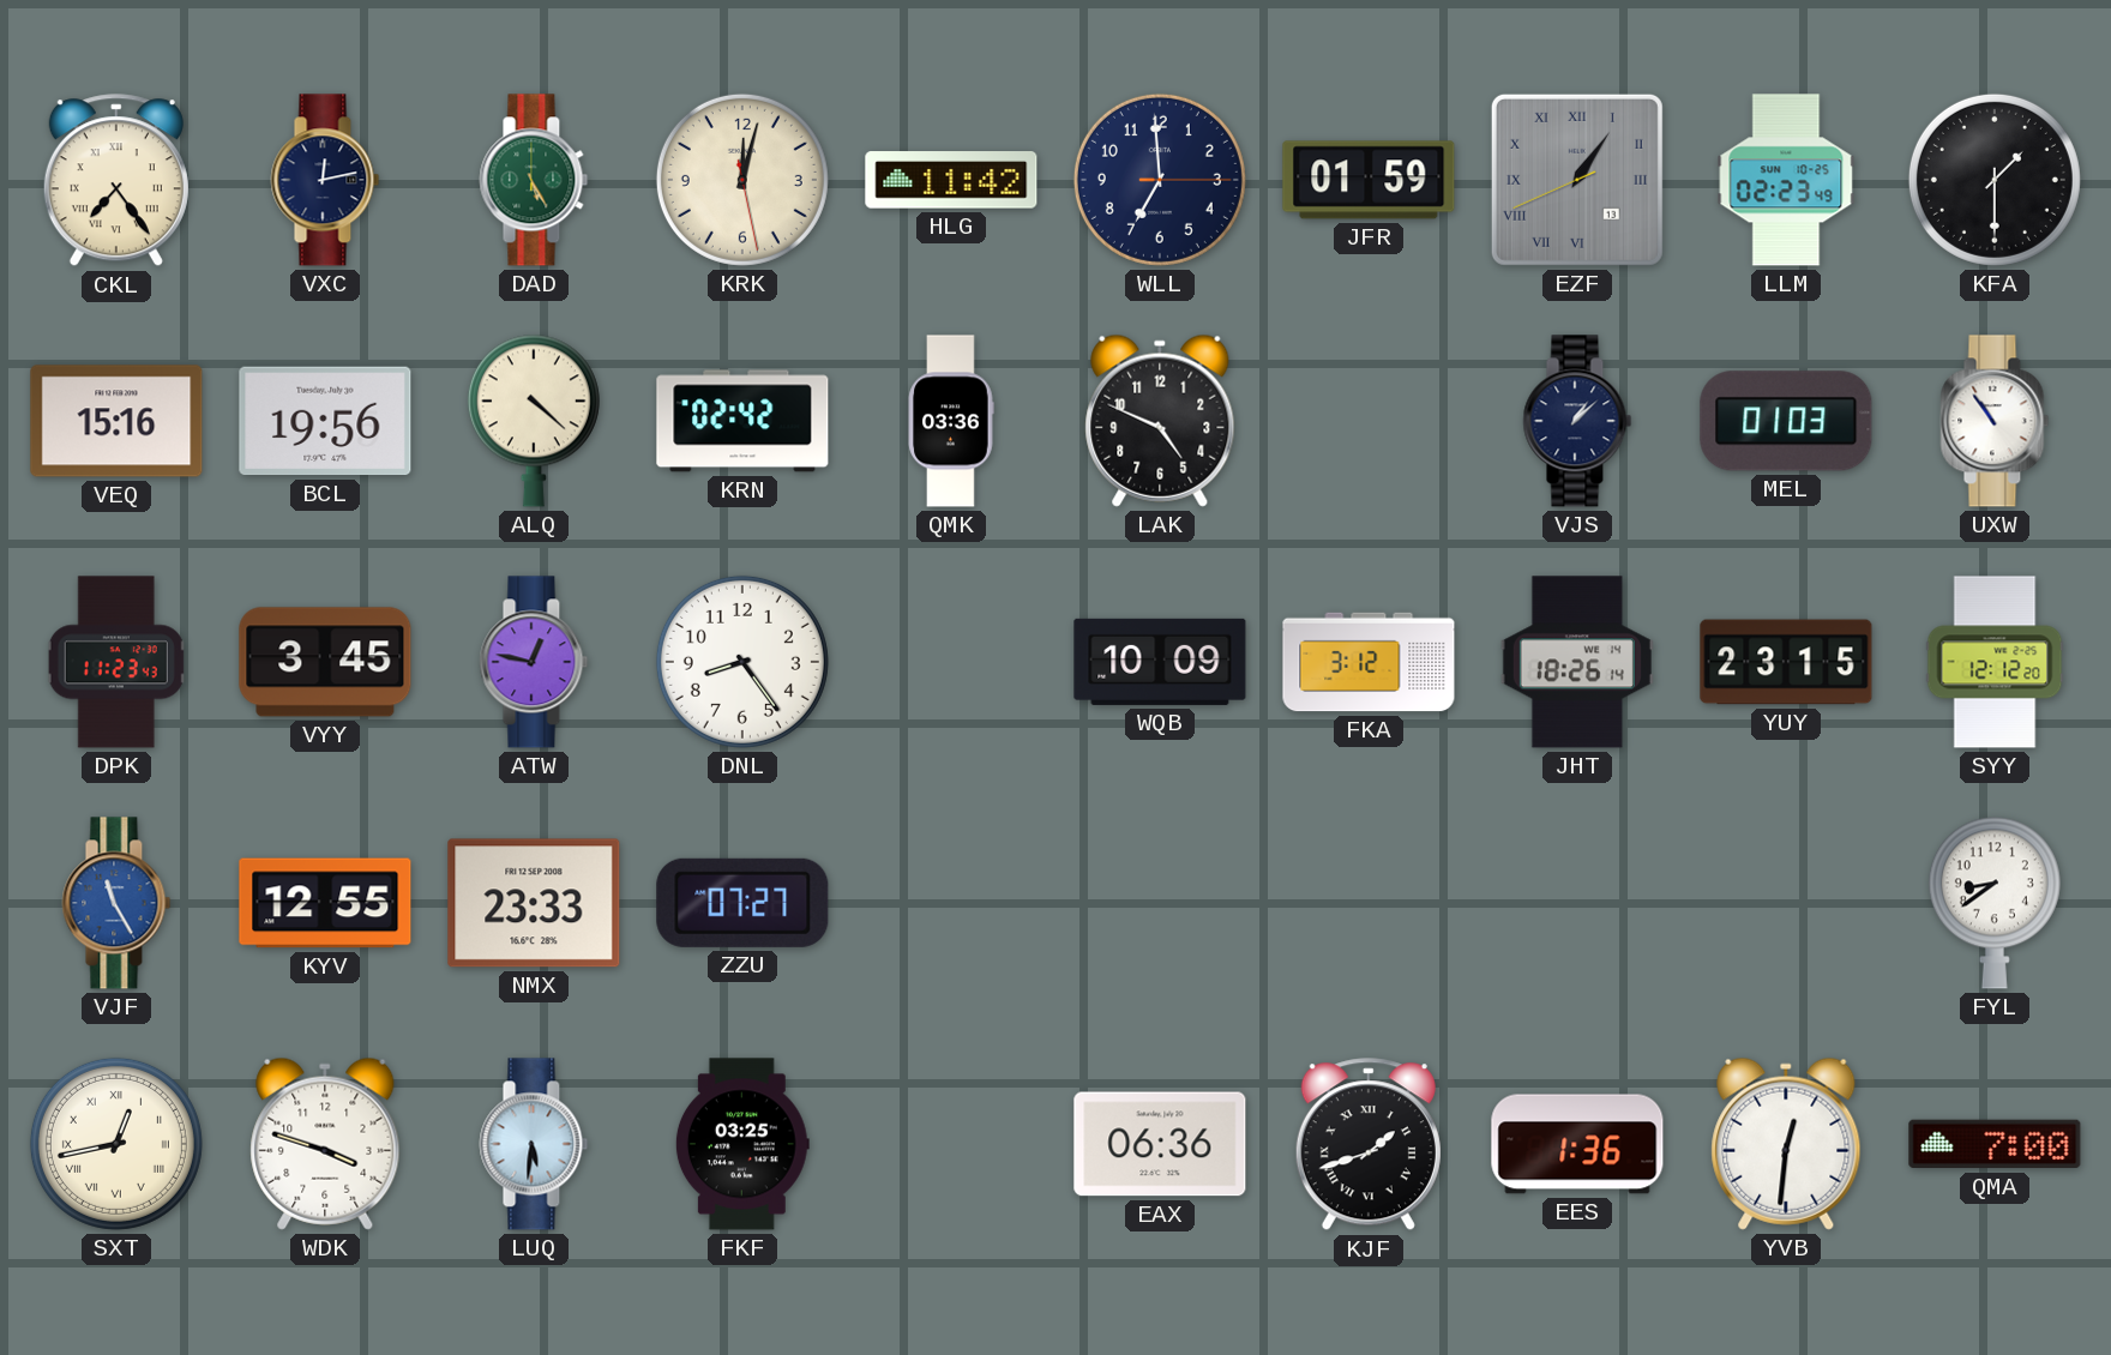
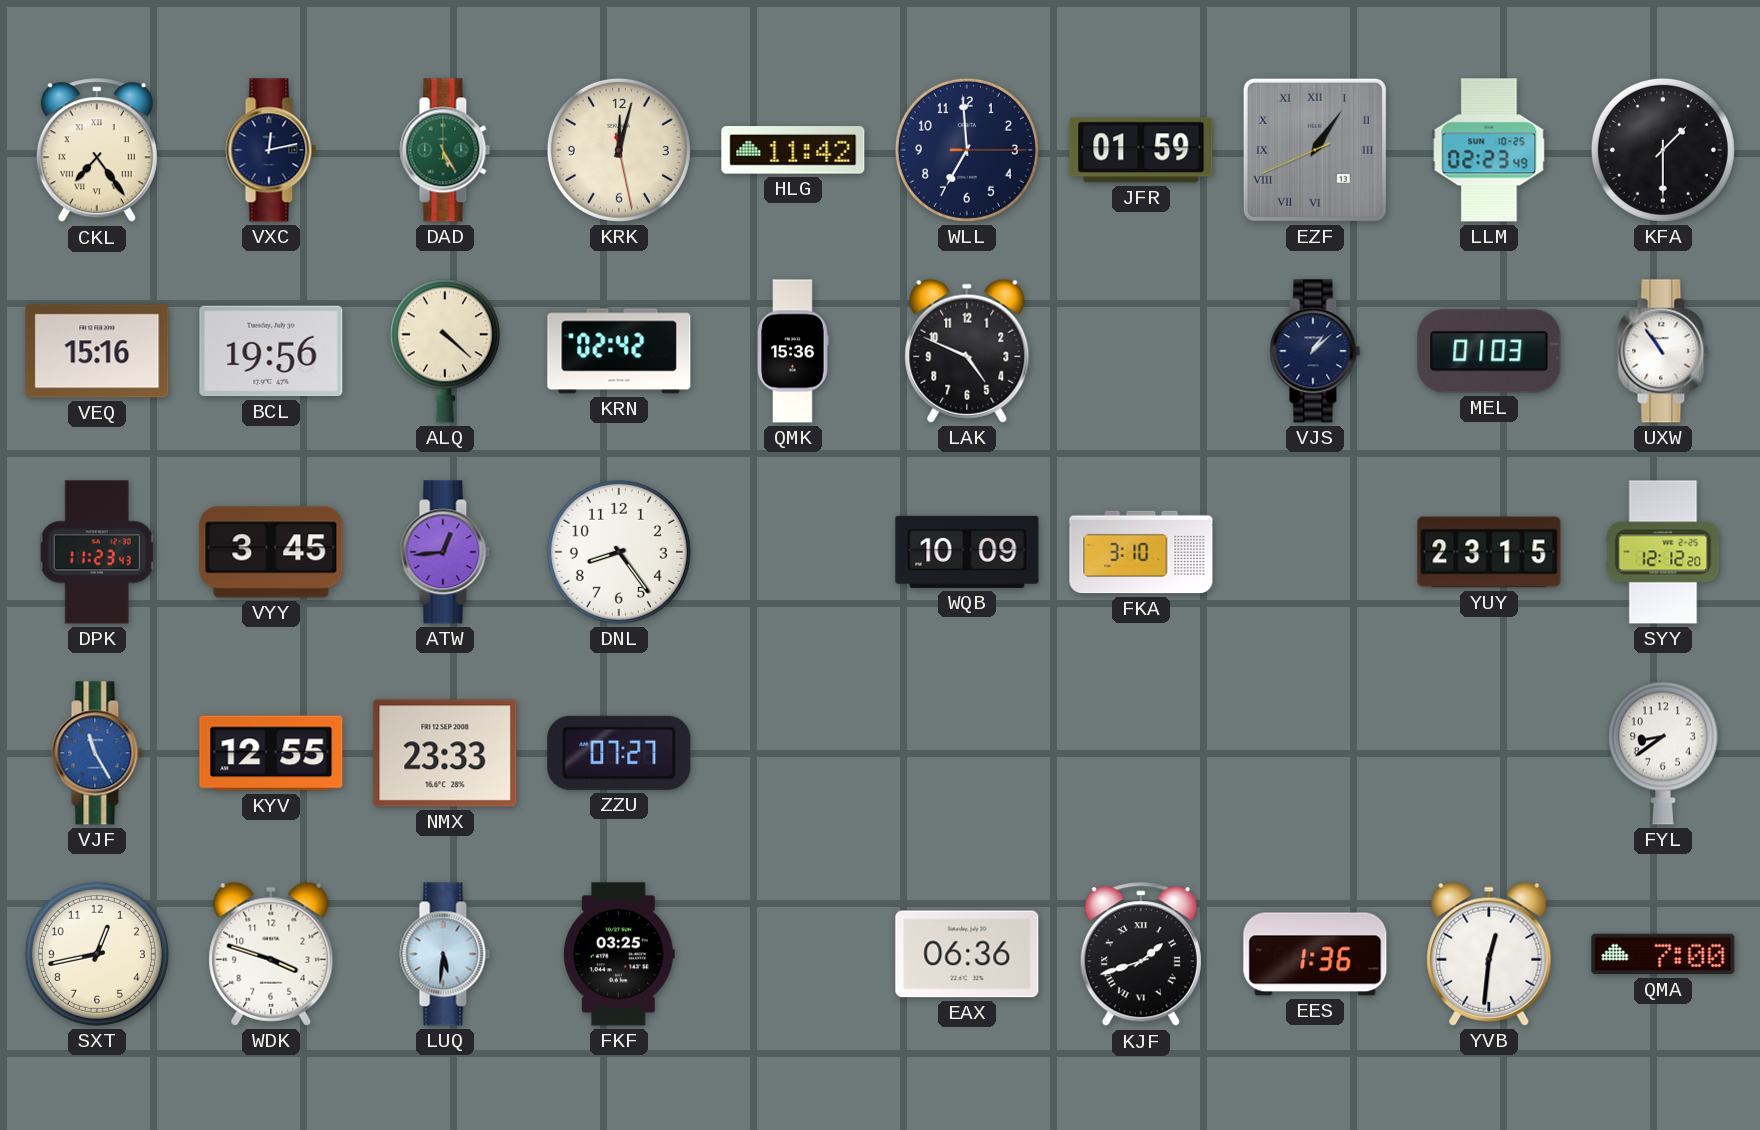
QMK: 03:36 -> 15:36
ATW: 12:47 -> 12:44
FKA: 3:12 -> 3:10
JHT: 18:26 -> none
SXT numerals: Roman -> Arabic
